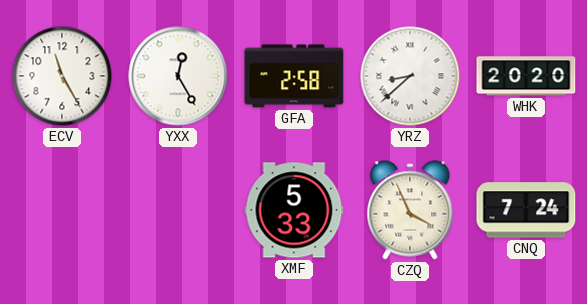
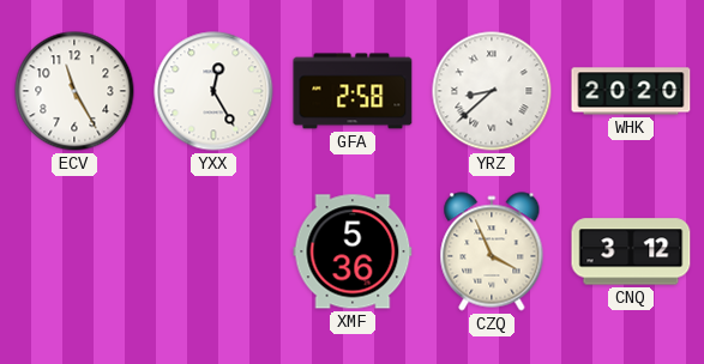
XMF: 5:33 -> 5:36
CNQ: 7:24 -> 3:12
